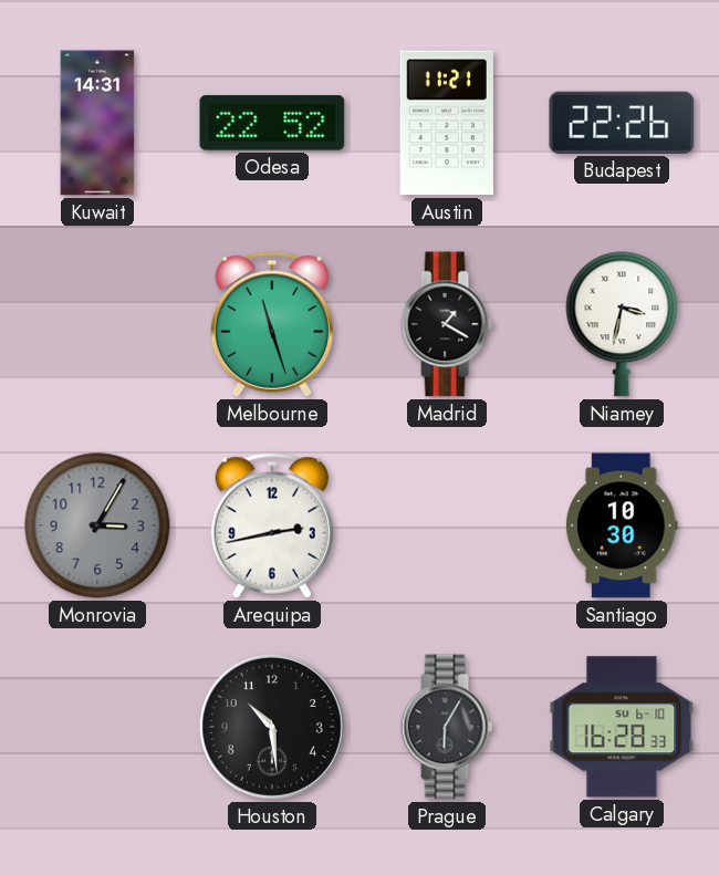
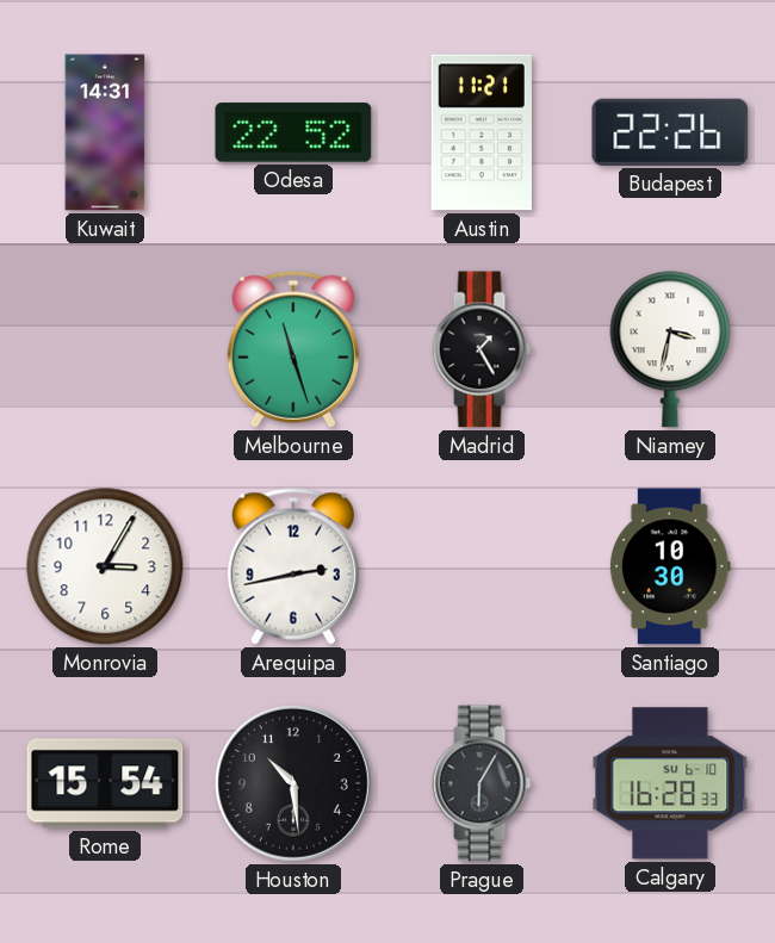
Madrid: 1:20 -> 1:25
Monrovia dial: grey -> white
Rome: none -> 15:54
